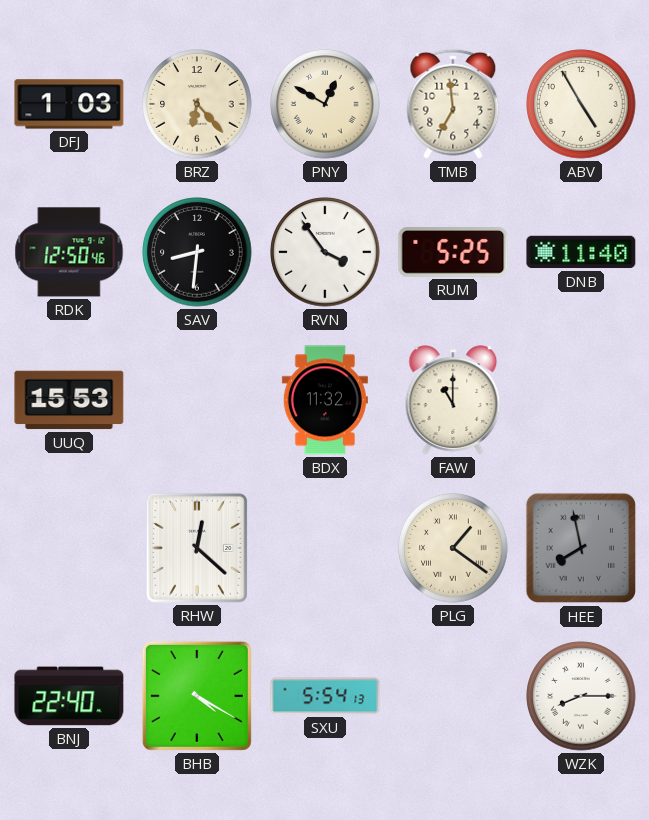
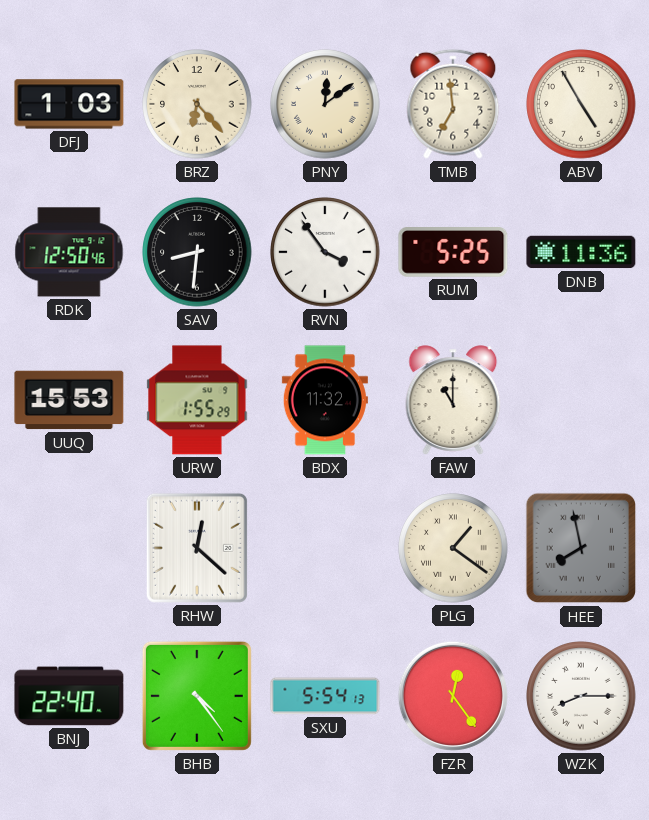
PNY: 12:50 -> 12:09
DNB: 11:40 -> 11:36
URW: none -> 1:55
BHB: 4:20 -> 4:24
FZR: none -> 12:24
